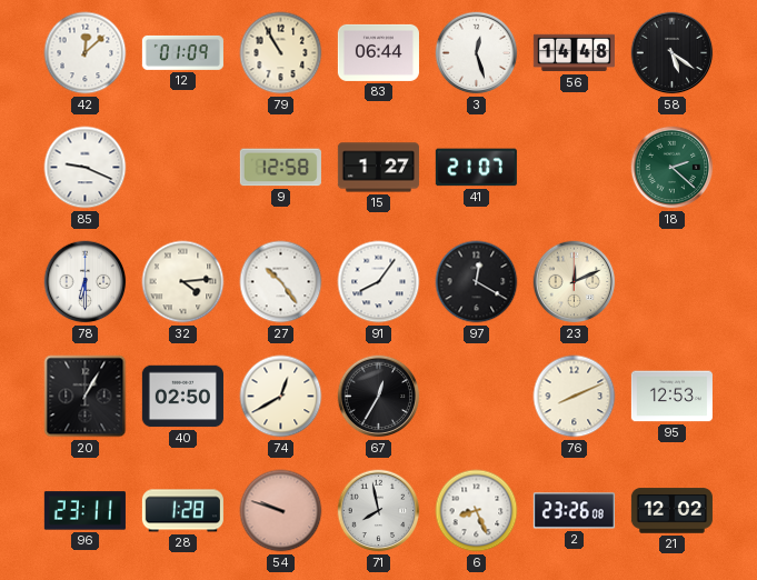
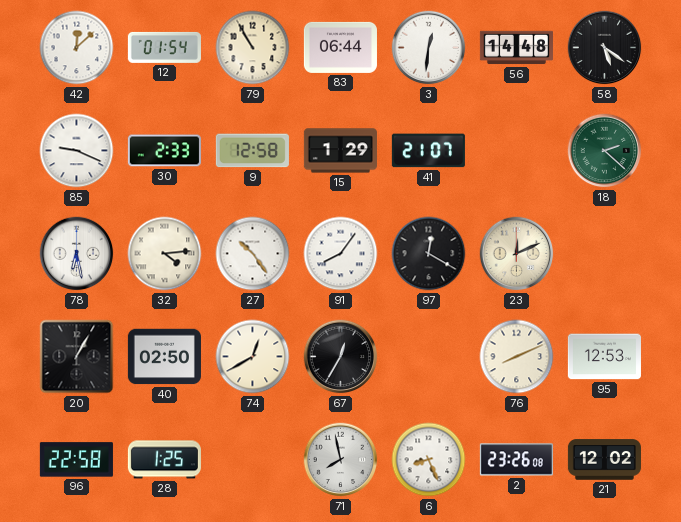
12: 01:09 -> 01:54
3: 12:27 -> 12:31
30: none -> 2:33
15: 1:27 -> 1:29
78: 6:30 -> 6:28
96: 23:11 -> 22:58
28: 1:28 -> 1:25
54: 9:48 -> none
